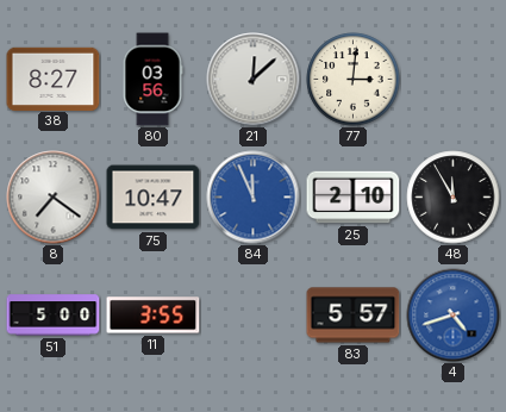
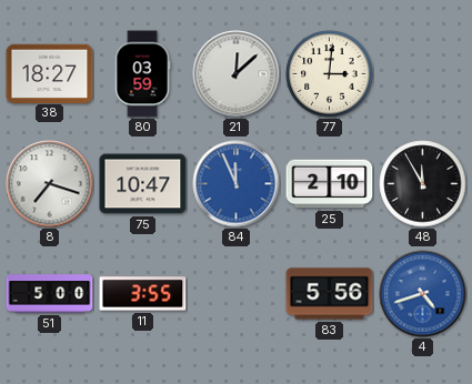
38: 8:27 -> 18:27
80: 03:56 -> 03:59
8: 7:21 -> 7:18
83: 5:57 -> 5:56
